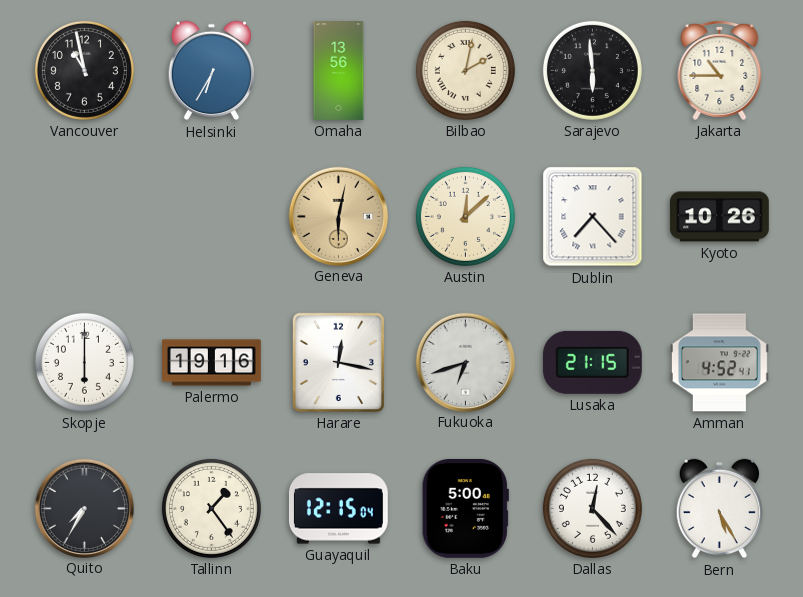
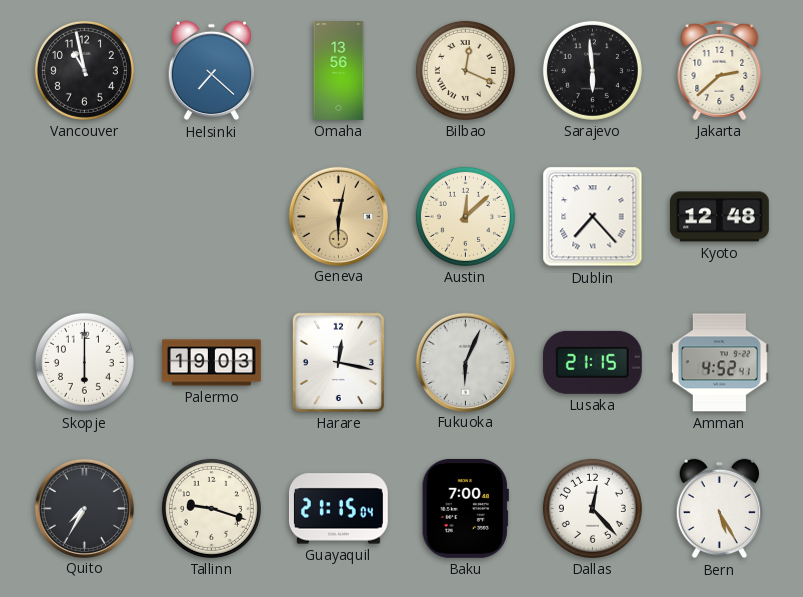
Helsinki: 6:35 -> 7:22
Bilbao: 2:02 -> 12:19
Jakarta: 10:45 -> 2:38
Kyoto: 10:26 -> 12:48
Palermo: 19:16 -> 19:03
Fukuoka: 6:42 -> 6:04
Tallinn: 1:24 -> 9:18
Guayaquil: 12:15 -> 21:15
Baku: 5:00 -> 7:00
